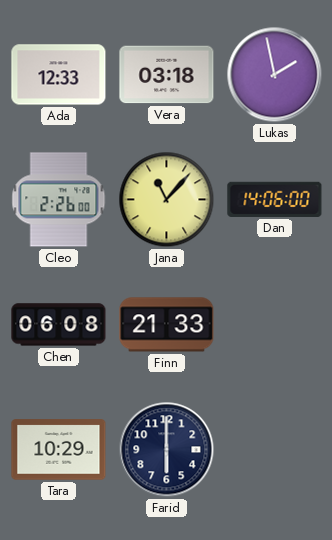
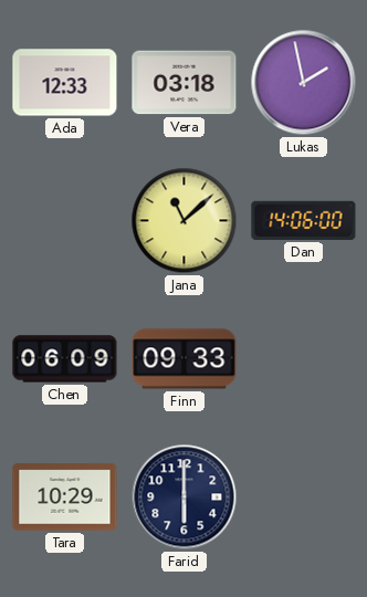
Cleo: 2:26 -> none
Jana: 11:07 -> 11:08
Chen: 06:08 -> 06:09
Finn: 21:33 -> 09:33
